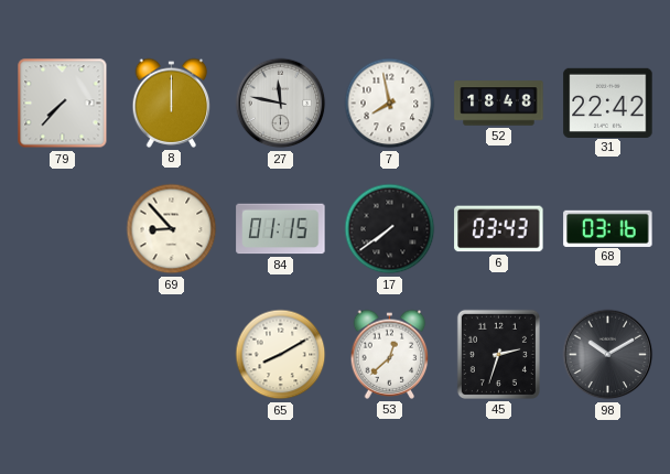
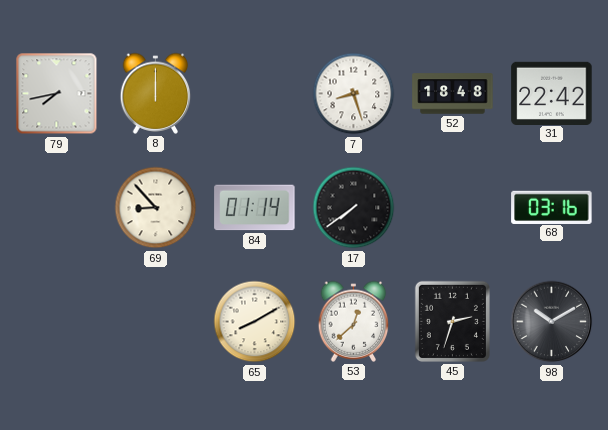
79: 7:37 -> 7:43
27: 11:47 -> none
7: 7:58 -> 8:27
84: 01:15 -> 01:14
6: 03:43 -> none
